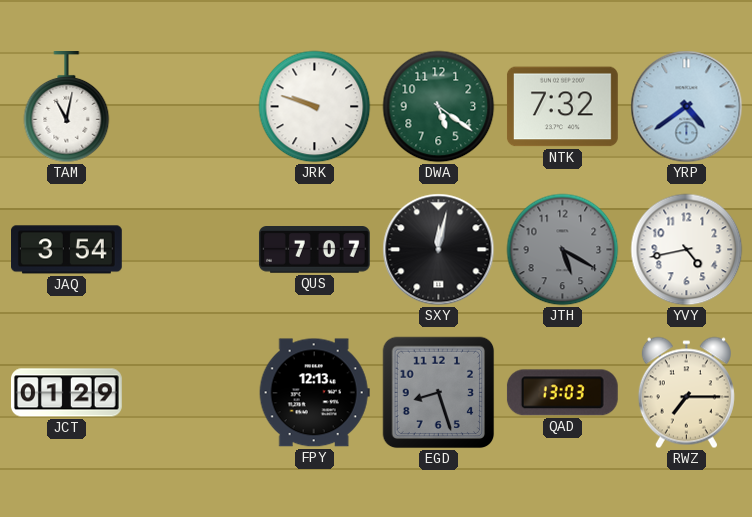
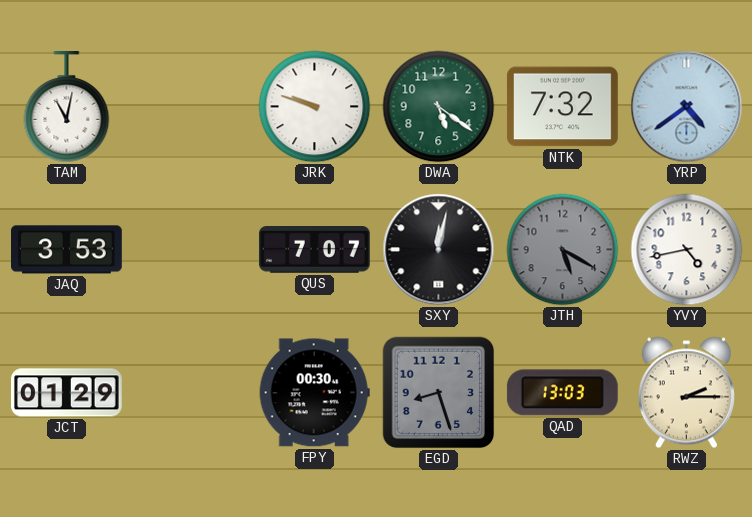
JAQ: 3:54 -> 3:53
FPY: 12:13 -> 00:30
RWZ: 7:15 -> 2:15
